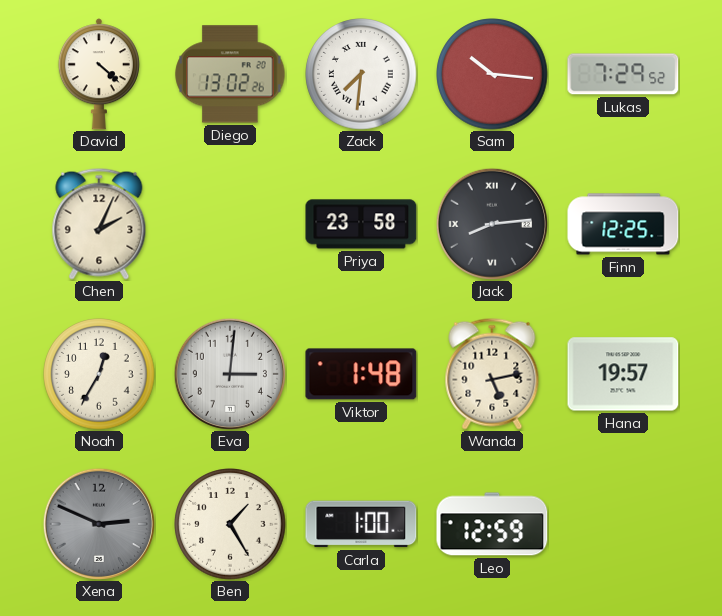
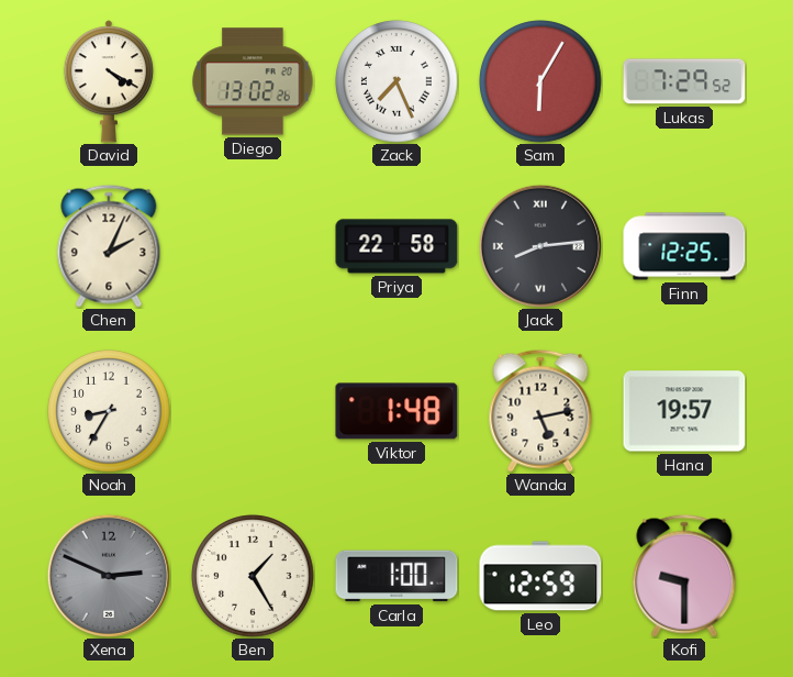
David: 4:22 -> 4:20
Zack: 7:31 -> 7:26
Sam: 10:16 -> 6:05
Priya: 23:58 -> 22:58
Noah: 12:35 -> 8:35
Eva: 3:01 -> none
Kofi: none -> 9:30
